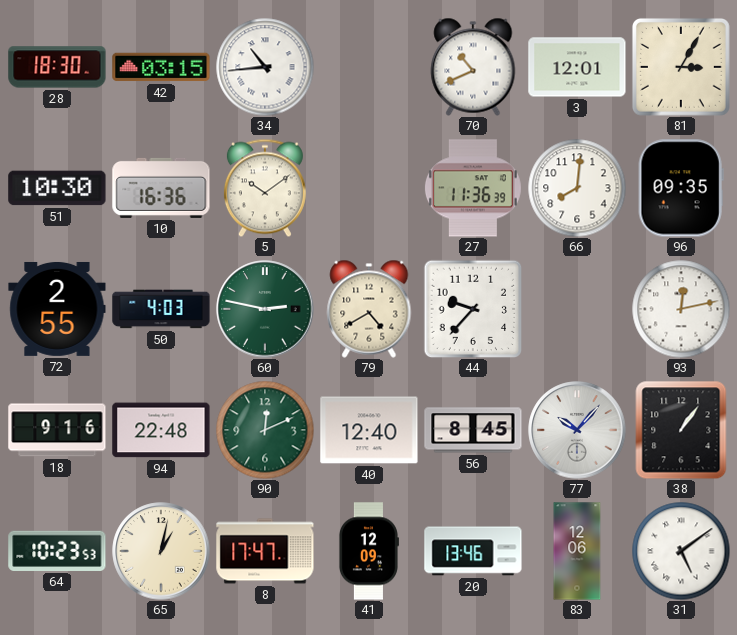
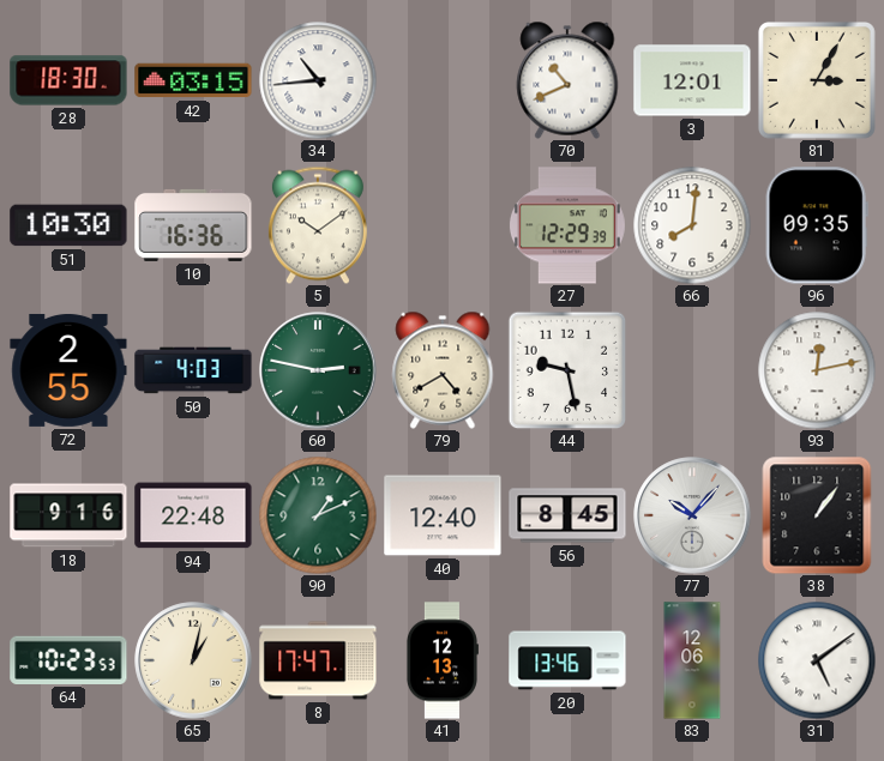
27: 11:36 -> 12:29
44: 9:37 -> 9:28
90: 12:11 -> 1:11
41: 12:09 -> 12:13
